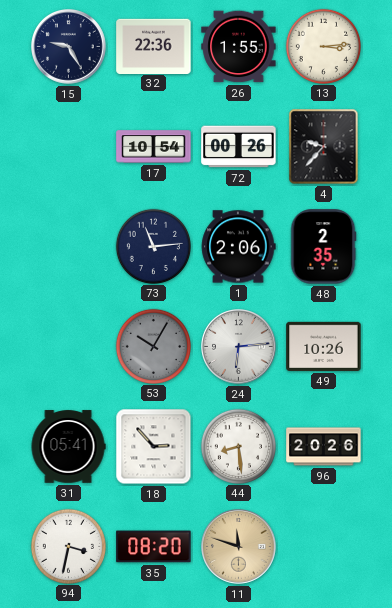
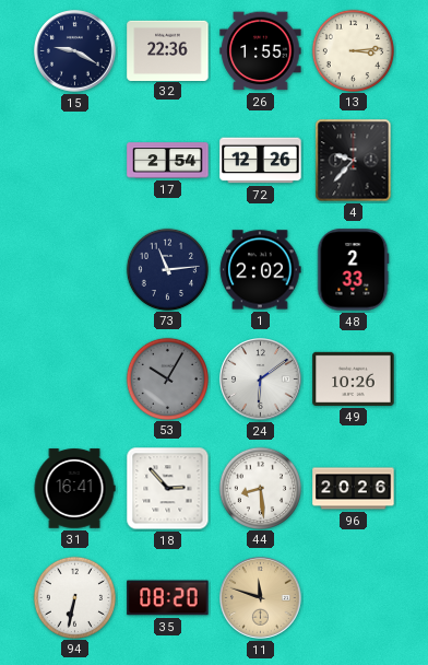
15: 9:25 -> 9:20
17: 10:54 -> 2:54
72: 00:26 -> 12:26
1: 2:06 -> 2:02
48: 2:35 -> 2:33
24: 6:14 -> 6:09
31: 05:41 -> 16:41
94: 3:32 -> 6:32
